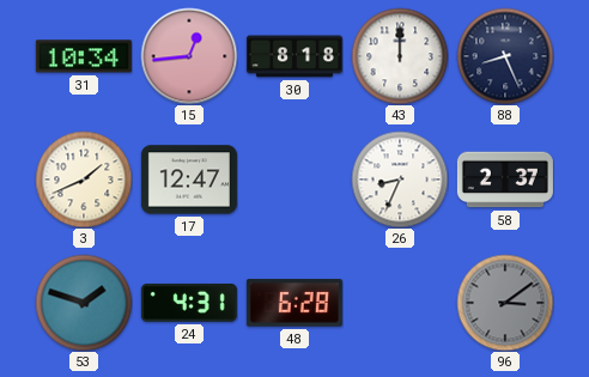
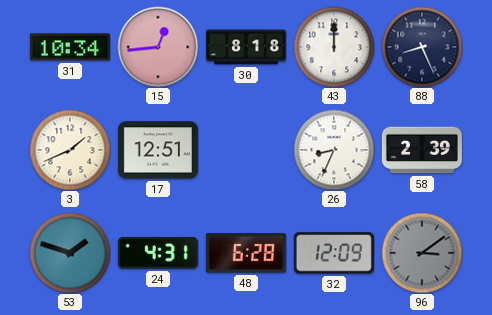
17: 12:47 -> 12:51
58: 2:37 -> 2:39
32: none -> 12:09
